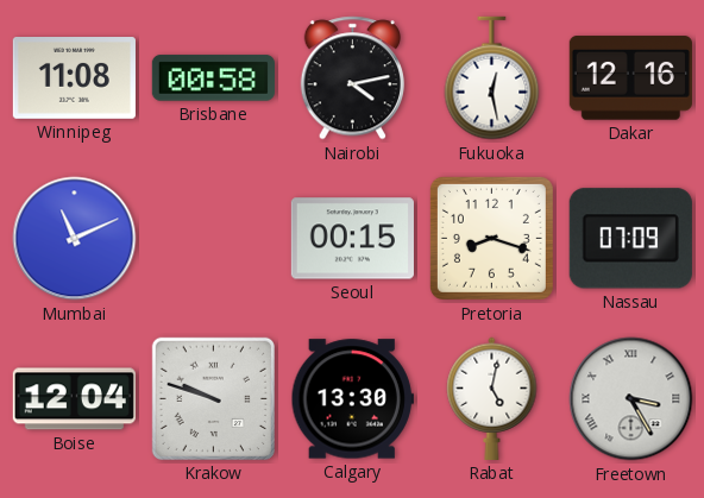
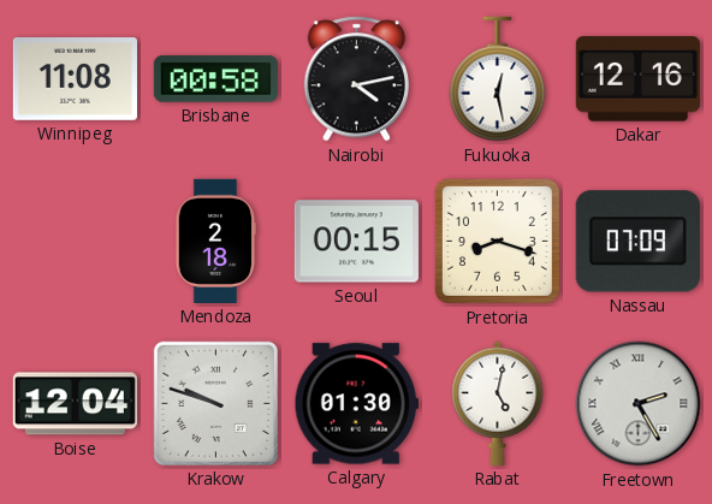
Mumbai: 11:11 -> none
Mendoza: none -> 2:18
Calgary: 13:30 -> 01:30
Freetown: 3:25 -> 2:25
